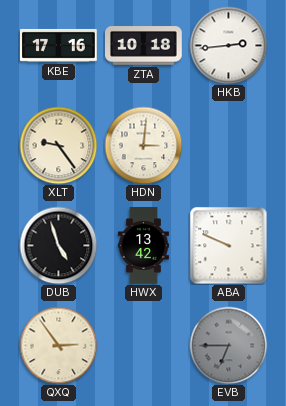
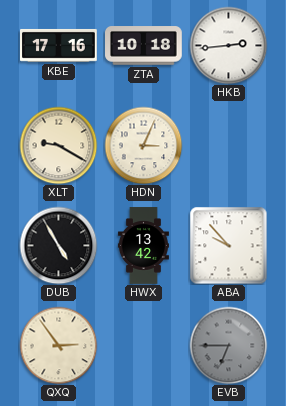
XLT: 9:24 -> 9:20
HDN: 3:01 -> 3:04
DUB: 4:57 -> 4:55
ABA: 9:49 -> 9:53
